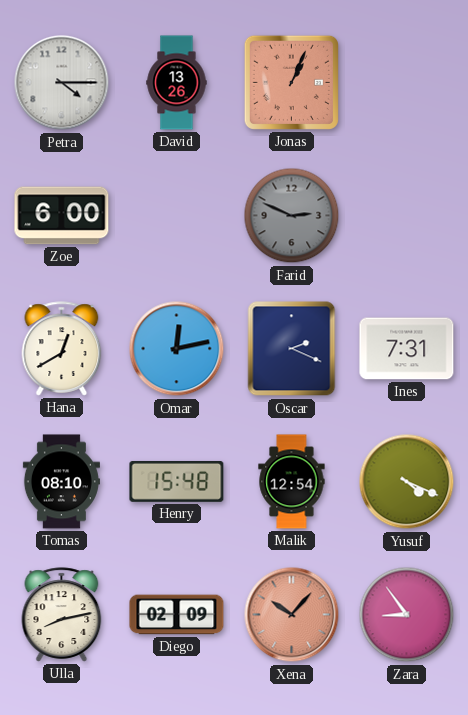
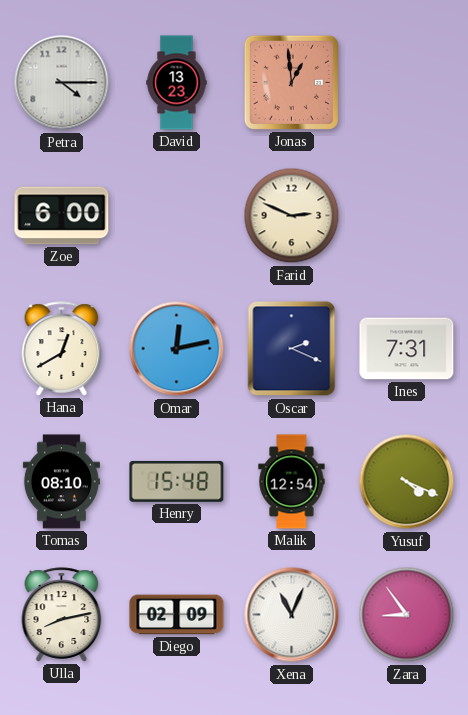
David: 13:26 -> 13:23
Jonas: 1:04 -> 12:59
Farid dial: grey -> cream
Xena: 10:07 -> 11:04
Xena dial: salmon -> white
